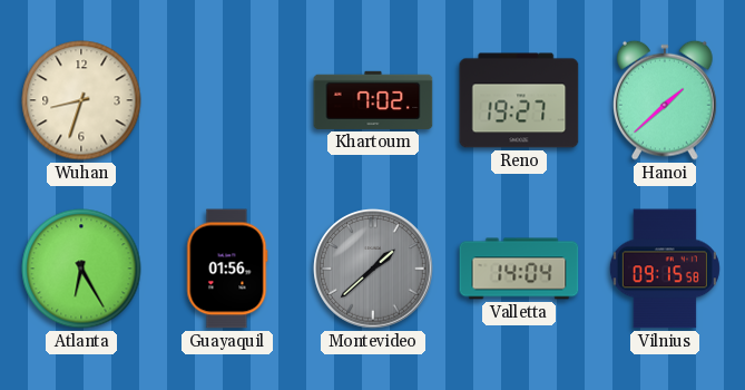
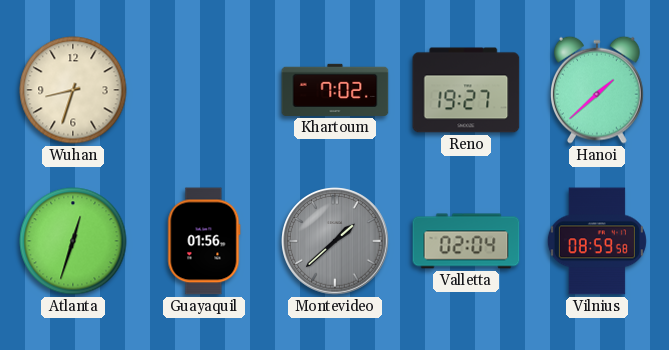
Atlanta: 6:25 -> 12:33
Valletta: 14:04 -> 02:04
Vilnius: 09:15 -> 08:59
